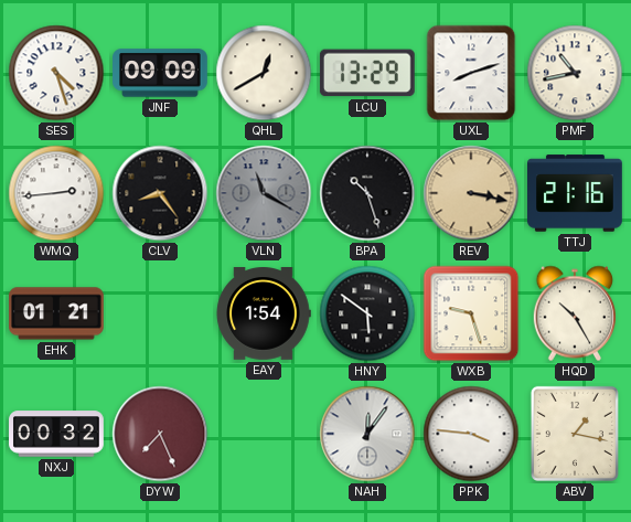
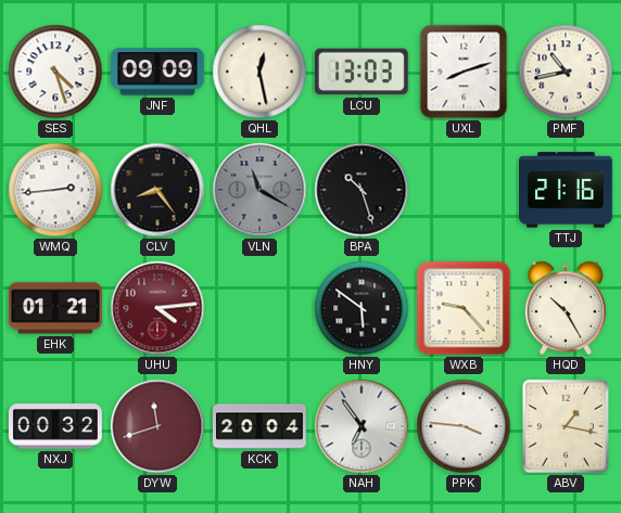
QHL: 12:40 -> 12:28
LCU: 13:29 -> 13:03
REV: 3:17 -> none
UHU: none -> 4:14
EAY: 1:54 -> none
WXB: 9:27 -> 9:23
DYW: 7:26 -> 11:42
KCK: none -> 20:04
NAH: 12:06 -> 6:54
